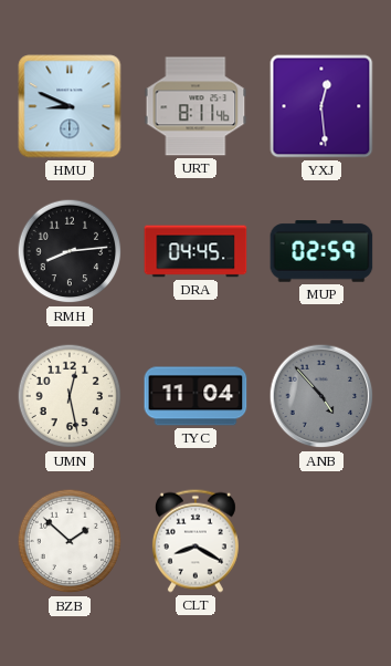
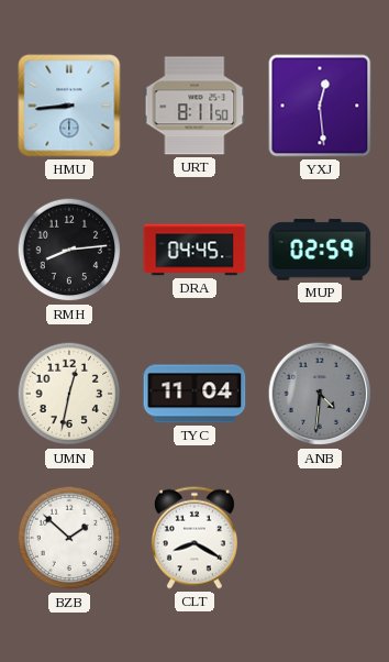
HMU: 8:49 -> 8:44
URT: 8:11:46 -> 8:11:50
UMN: 12:28 -> 12:32
ANB: 4:53 -> 4:31
